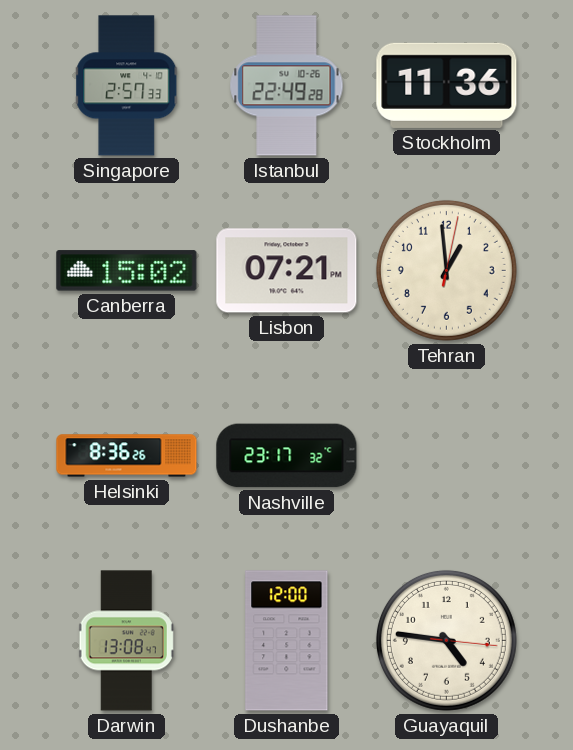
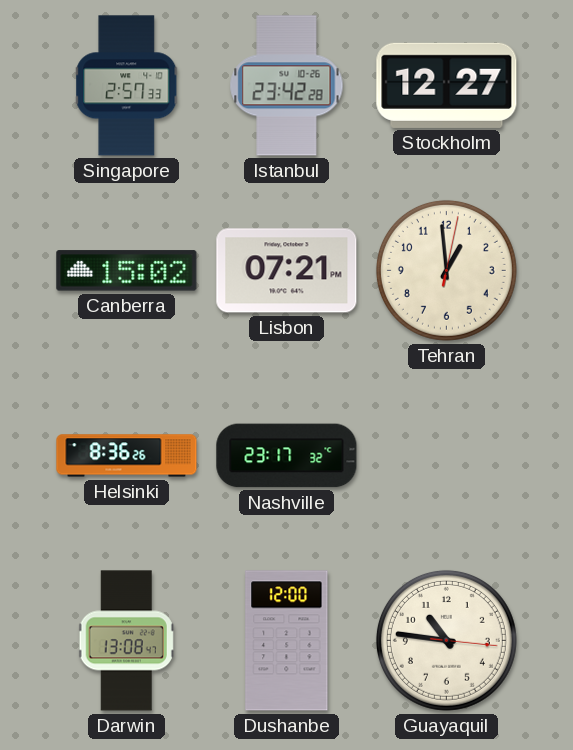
Istanbul: 22:49 -> 23:42
Stockholm: 11:36 -> 12:27
Guayaquil: 4:46 -> 10:46
